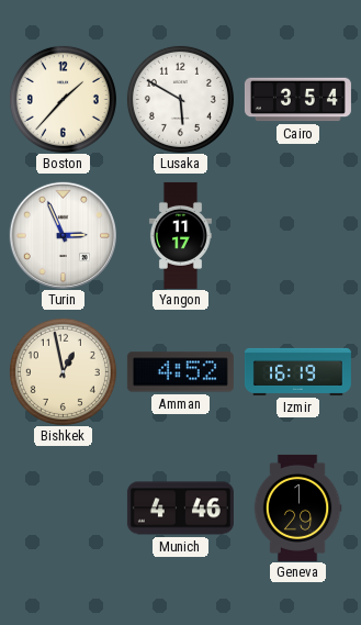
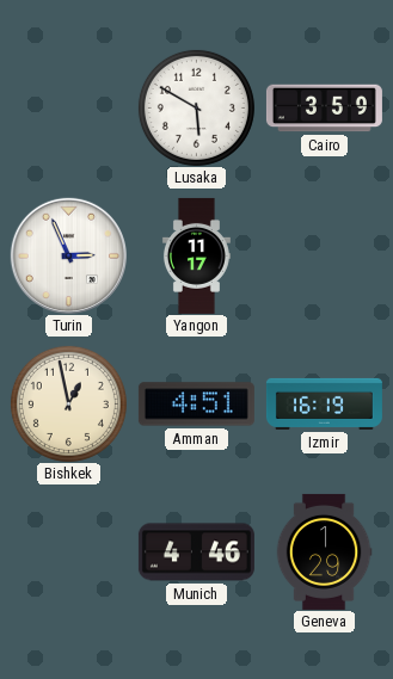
Boston: 1:37 -> none
Cairo: 3:54 -> 3:59
Amman: 4:52 -> 4:51
